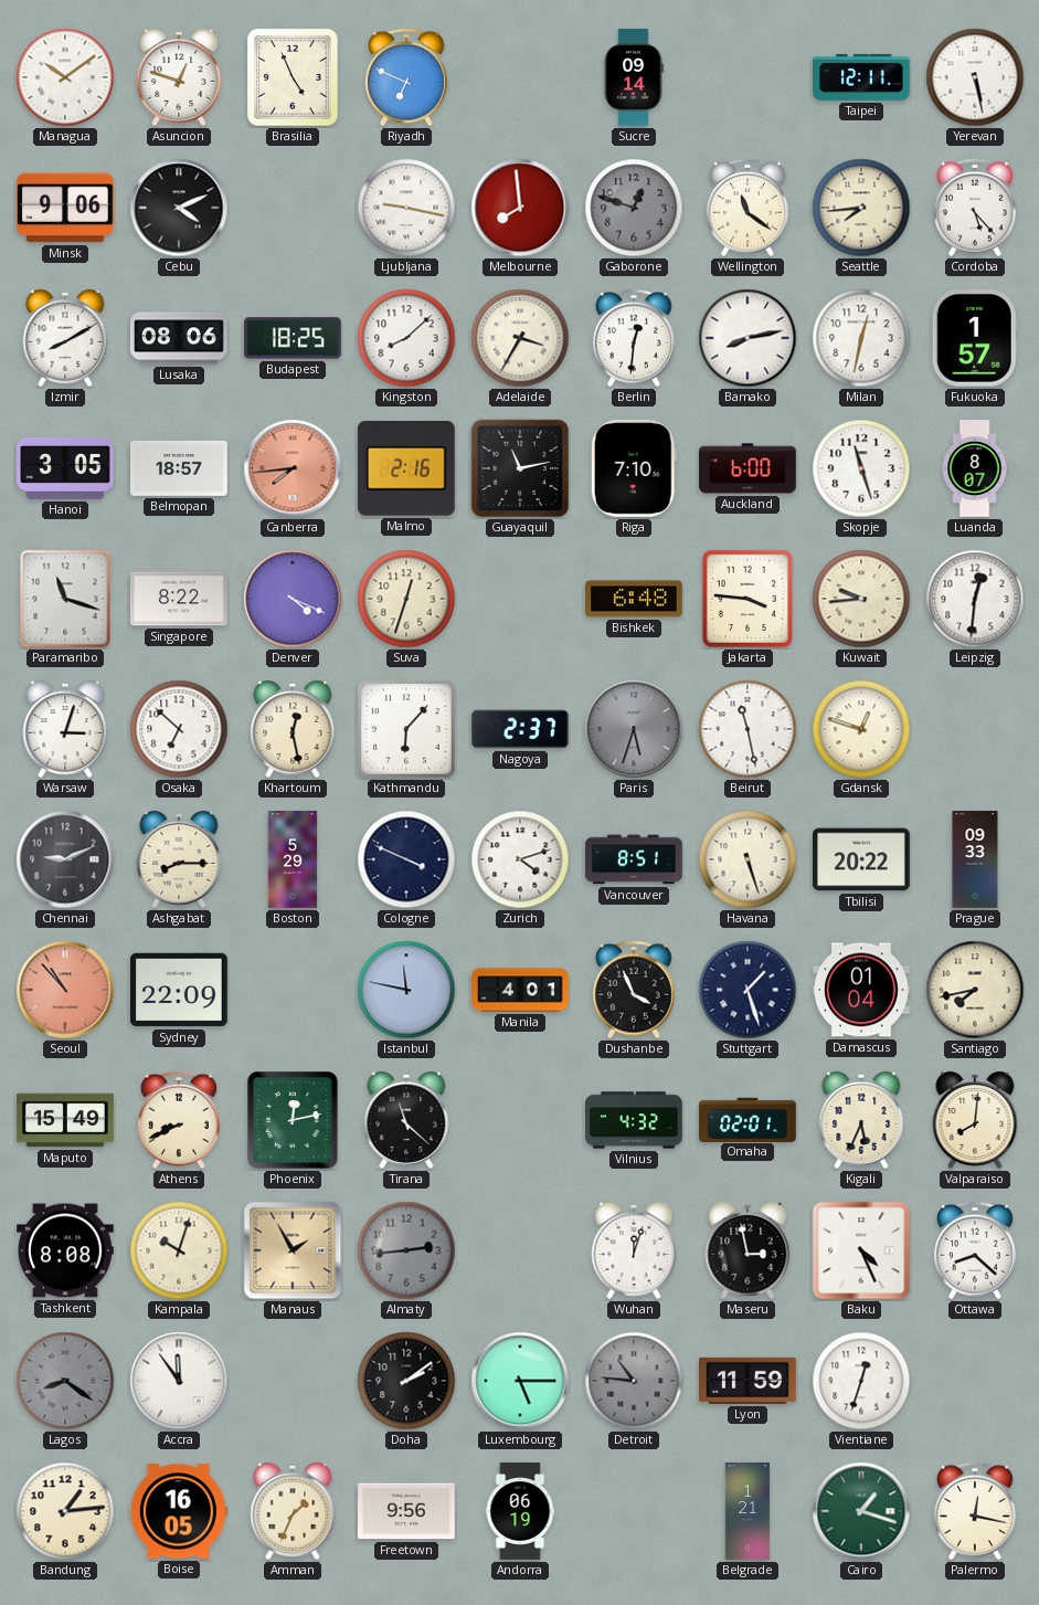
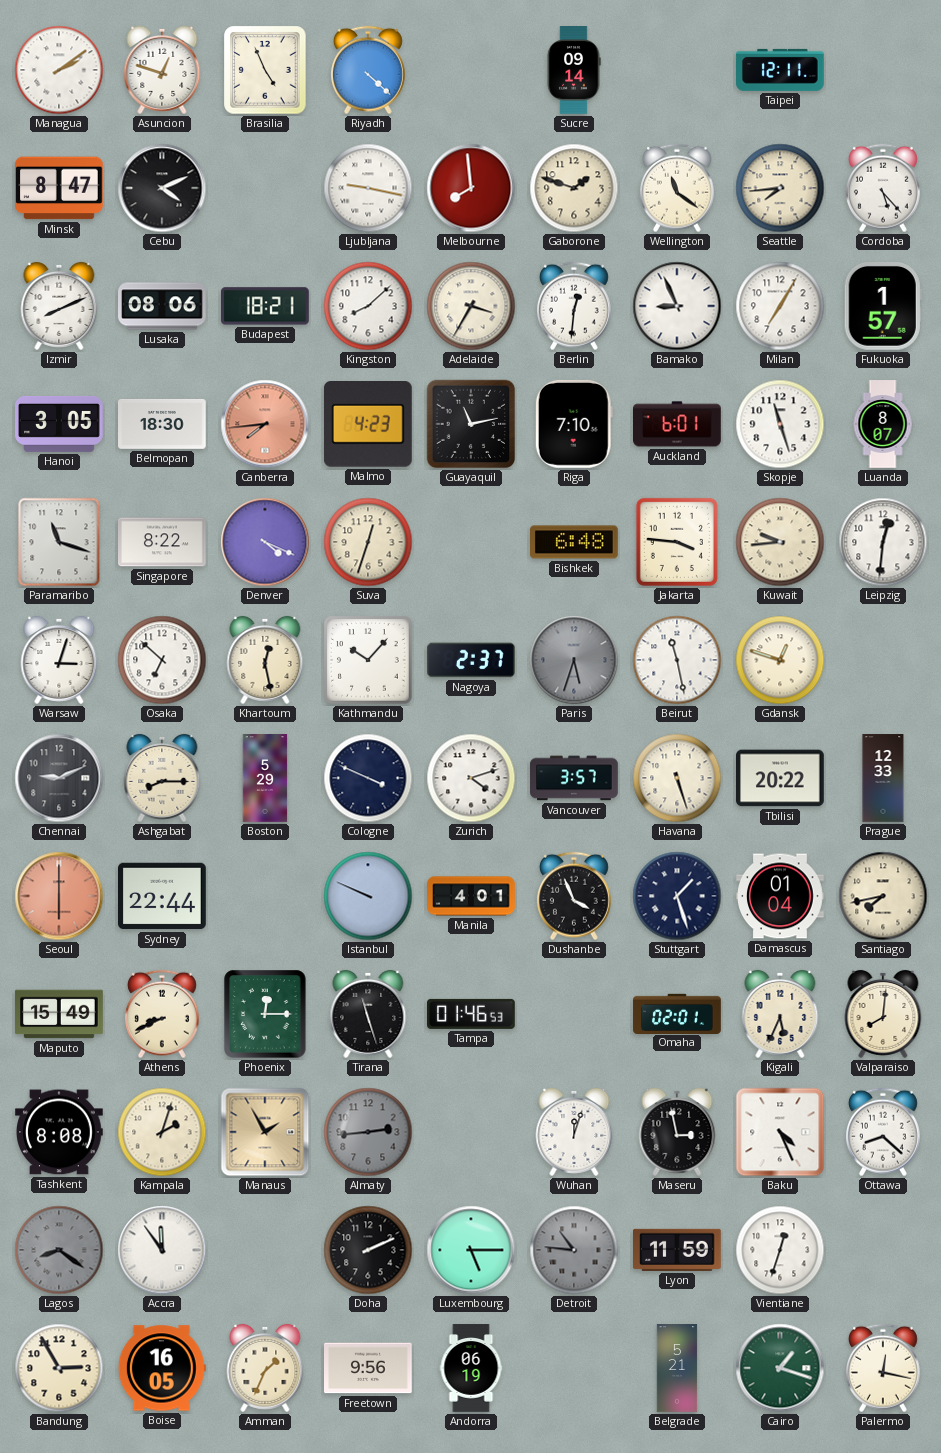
Managua: 10:09 -> 2:09
Riyadh: 6:49 -> 4:22
Yerevan: 5:28 -> none
Minsk: 9:06 -> 8:47
Gaborone: 12:48 -> 1:48
Gaborone dial: grey -> cream
Izmir: 8:10 -> 8:11
Budapest: 18:25 -> 18:21
Bamako: 8:13 -> 8:56
Milan: 12:32 -> 7:05
Belmopan: 18:57 -> 18:30
Malmo: 2:16 -> 4:23
Auckland: 6:00 -> 6:01
Kathmandu: 6:07 -> 10:07
Vancouver: 8:51 -> 3:57
Prague: 09:33 -> 12:33
Seoul: 10:53 -> 6:00
Sydney: 22:09 -> 22:44
Istanbul: 11:47 -> 9:49
Phoenix: 12:13 -> 12:15
Tirana: 11:22 -> 11:27
Tampa: none -> 01:46
Vilnius: 4:32 -> none
Kampala: 10:03 -> 2:03
Doha: 2:09 -> 2:11
Bandung: 1:14 -> 2:55
Belgrade: 1:21 -> 5:21
